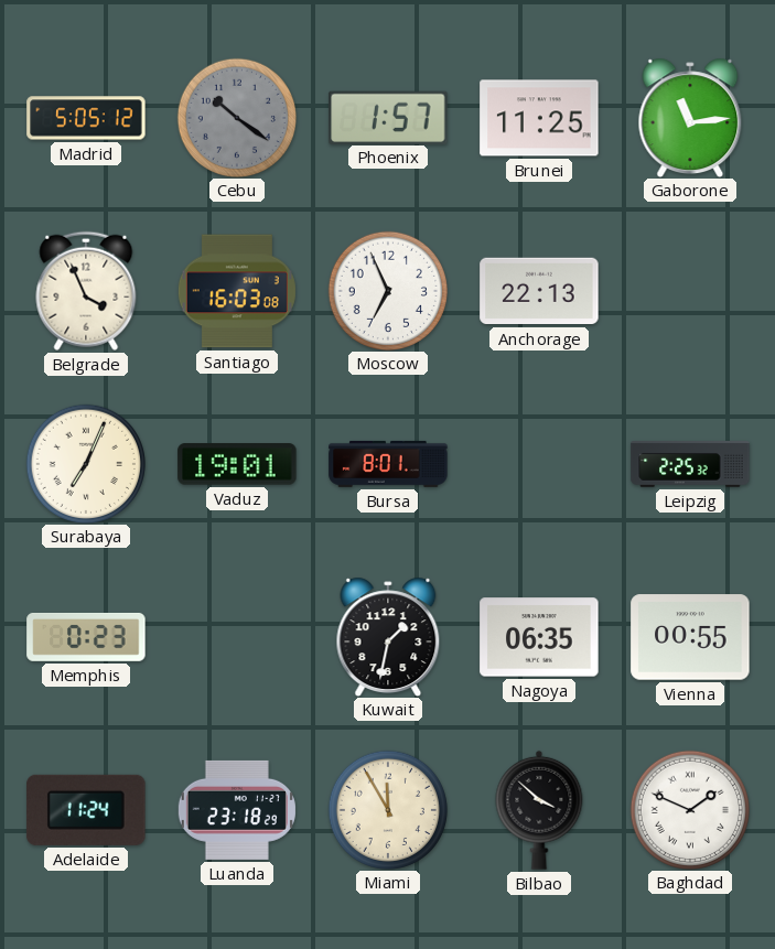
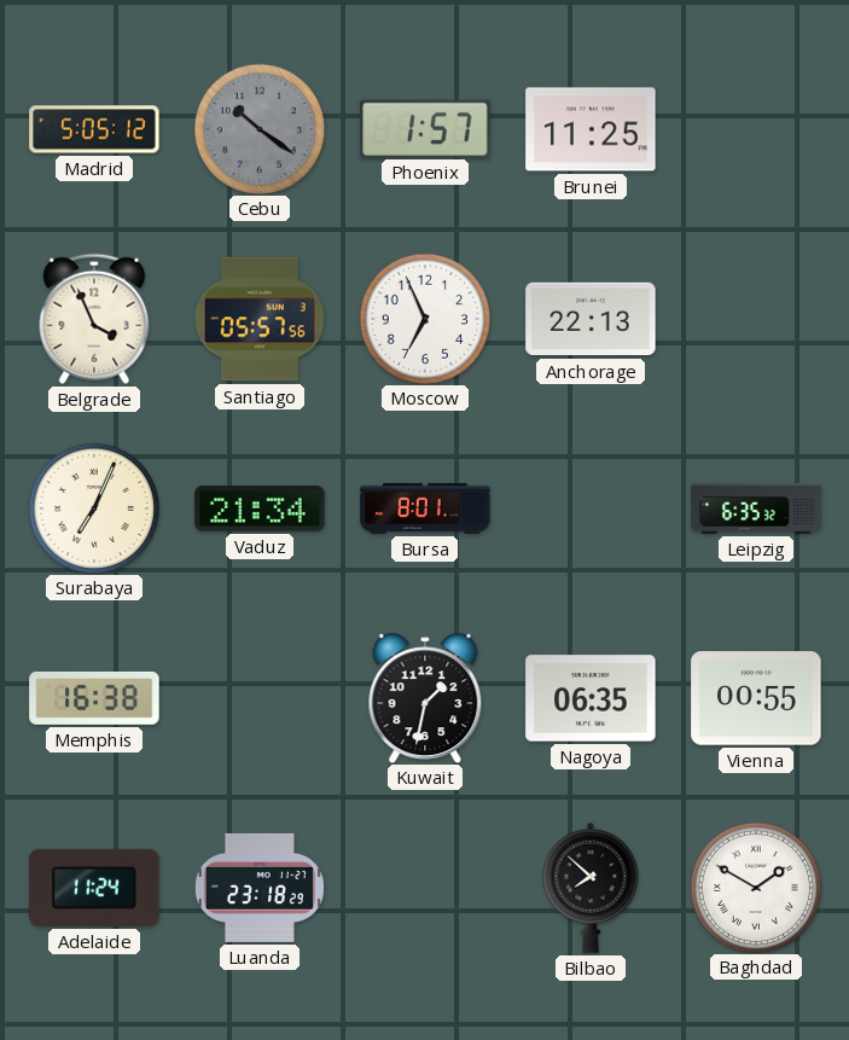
Gaborone: 11:14 -> none
Santiago: 16:03 -> 05:57
Vaduz: 19:01 -> 21:34
Leipzig: 2:25 -> 6:35
Memphis: 0:23 -> 16:38
Miami: 11:55 -> none
Bilbao: 3:52 -> 7:52
Baghdad: 1:49 -> 1:50
